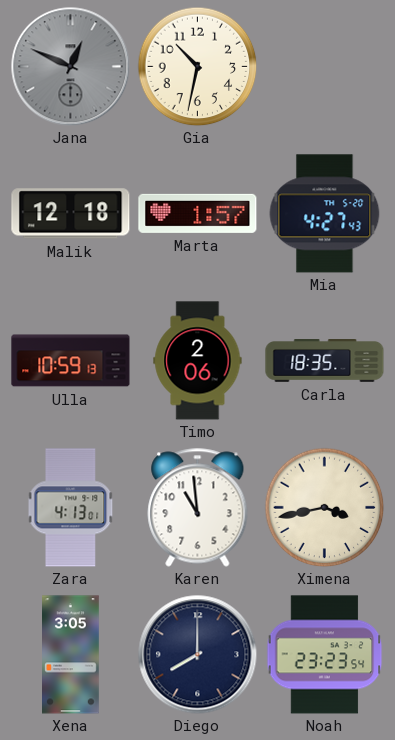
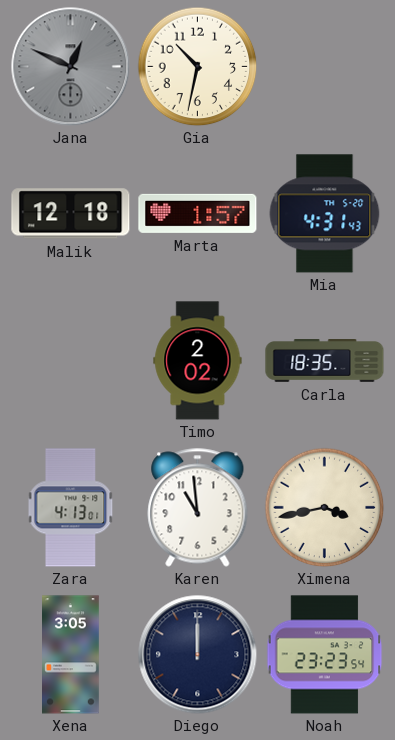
Mia: 4:27 -> 4:31
Ulla: 10:59 -> none
Timo: 2:06 -> 2:02
Diego: 8:00 -> 12:00
